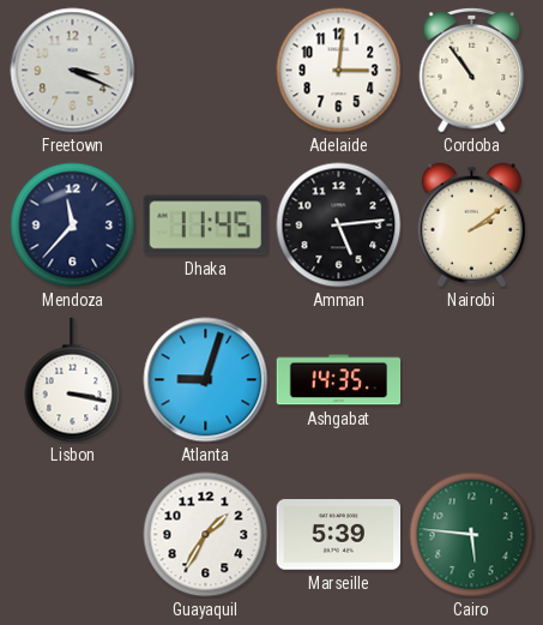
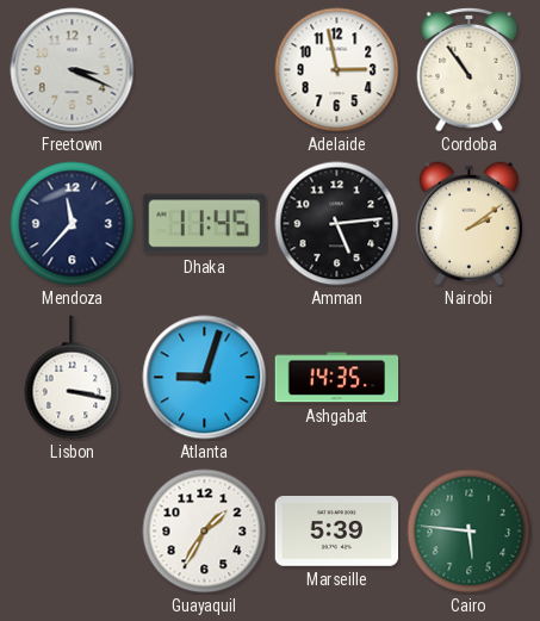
Adelaide: 3:01 -> 2:58
